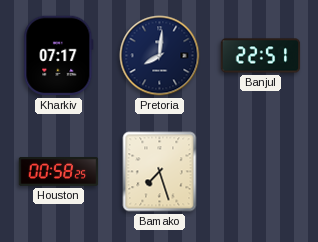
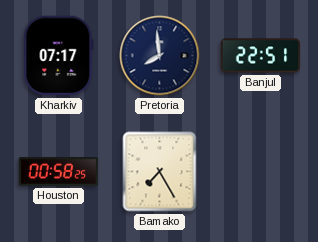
Pretoria: 8:01 -> 7:59
Bamako: 7:27 -> 7:25
